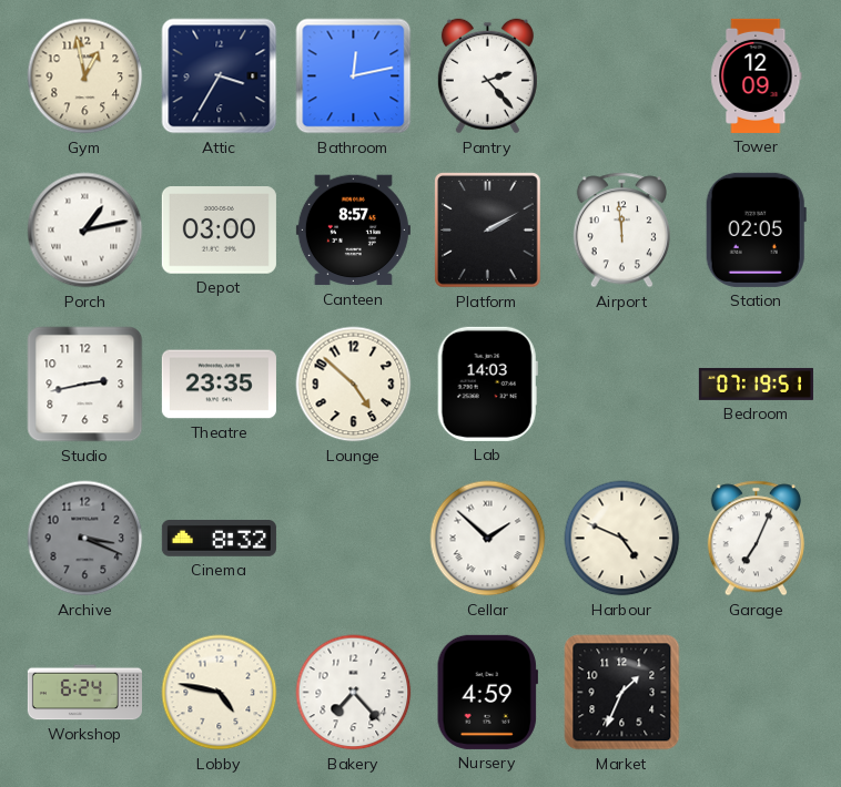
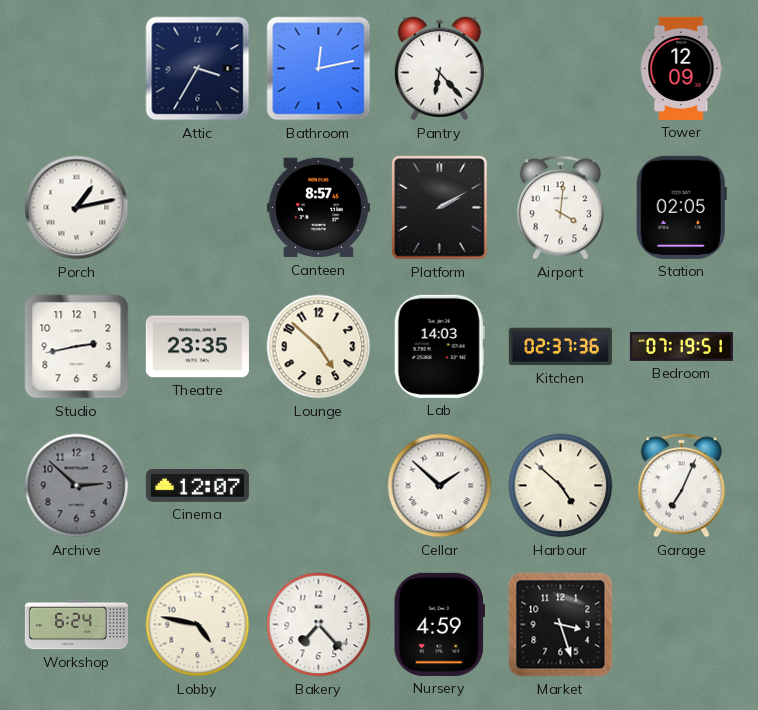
Gym: 12:58 -> none
Pantry: 2:23 -> 6:23
Depot: 03:00 -> none
Airport: 11:59 -> 4:01
Kitchen: none -> 02:37
Archive: 3:19 -> 2:52
Cinema: 8:32 -> 12:07
Harbour: 4:49 -> 4:52
Market: 1:34 -> 3:27
